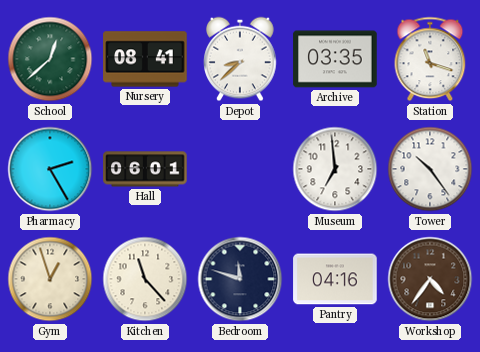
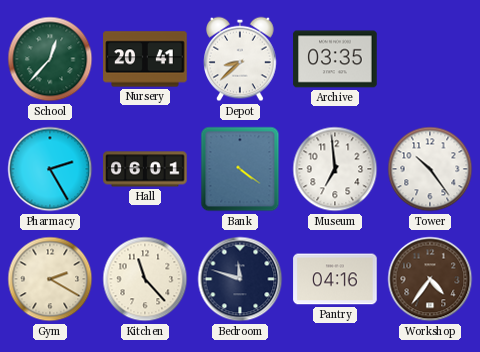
School: 12:38 -> 12:37
Nursery: 08:41 -> 20:41
Station: 11:18 -> none
Bank: none -> 4:21
Gym: 12:57 -> 2:20
